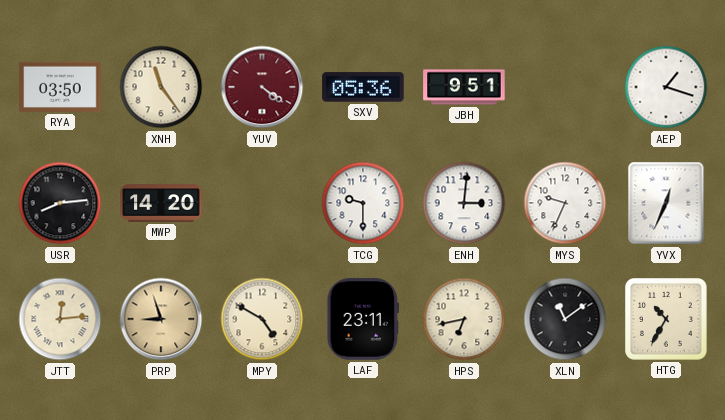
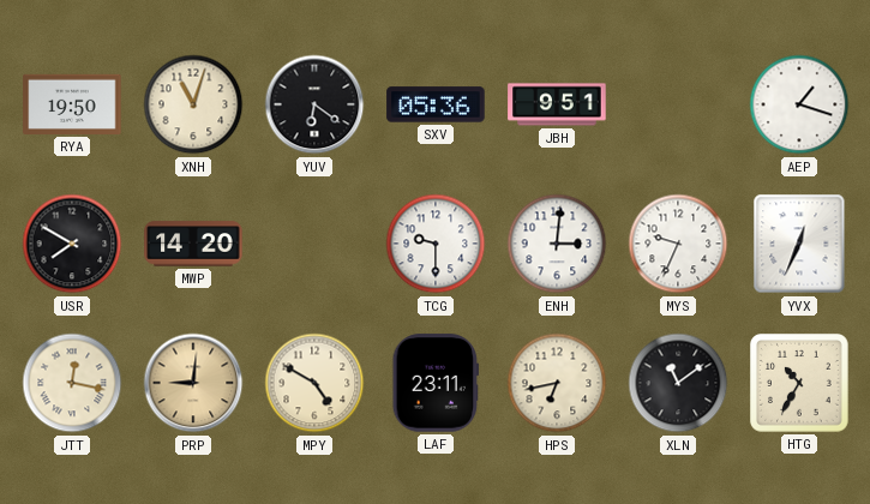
RYA: 03:50 -> 19:50
XNH: 11:24 -> 11:03
YUV: 4:21 -> 6:21
YUV dial: burgundy -> black
USR: 8:14 -> 7:50
JTT: 12:14 -> 12:17
PRP: 8:57 -> 9:01
